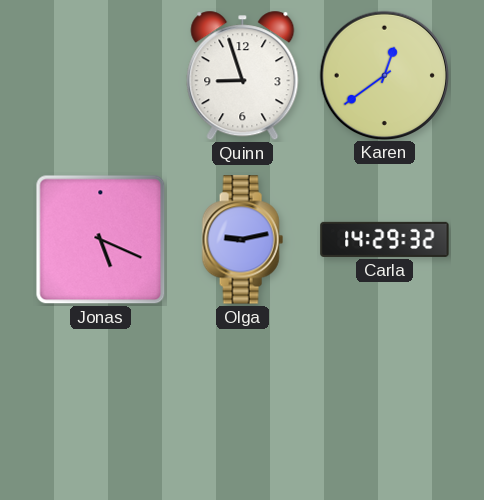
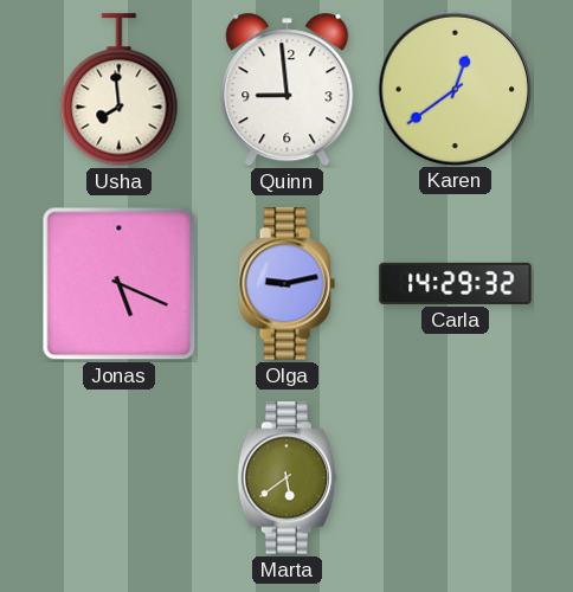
Usha: none -> 7:59
Quinn: 8:57 -> 8:59
Marta: none -> 5:39
